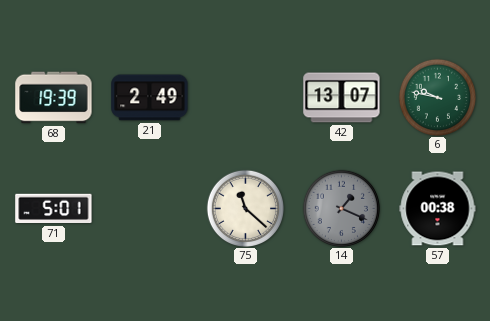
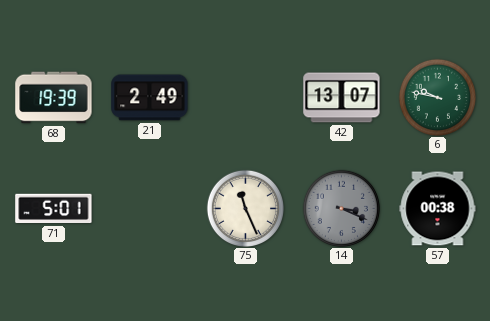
75: 11:22 -> 11:26
14: 1:19 -> 3:19
